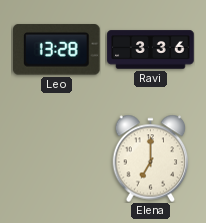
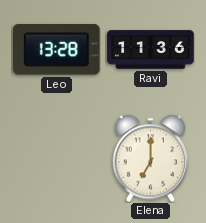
Ravi: 3:36 -> 11:36
